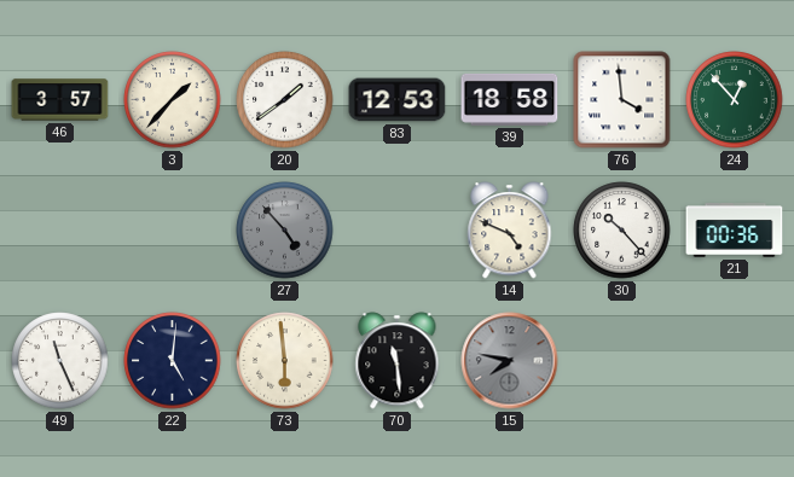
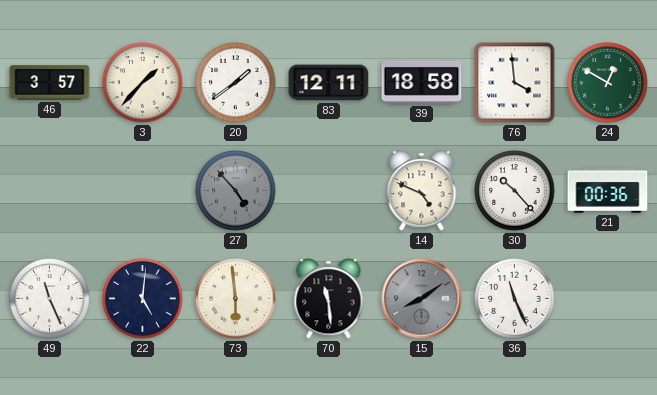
83: 12:53 -> 12:11
24: 12:53 -> 12:50
15: 7:47 -> 8:09
36: none -> 11:26
